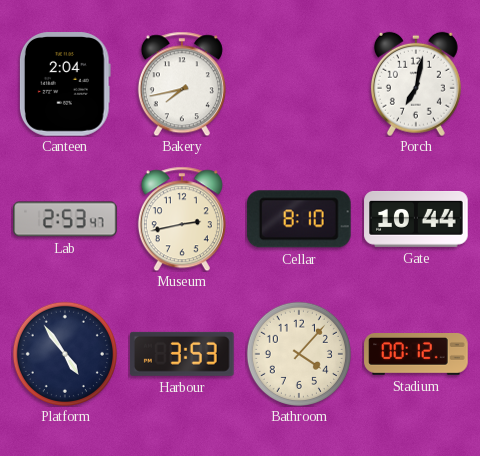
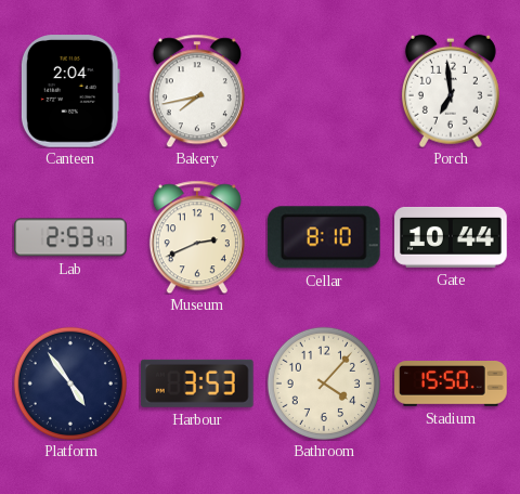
Porch: 7:02 -> 6:59
Museum: 2:43 -> 2:41
Stadium: 00:12 -> 15:50
